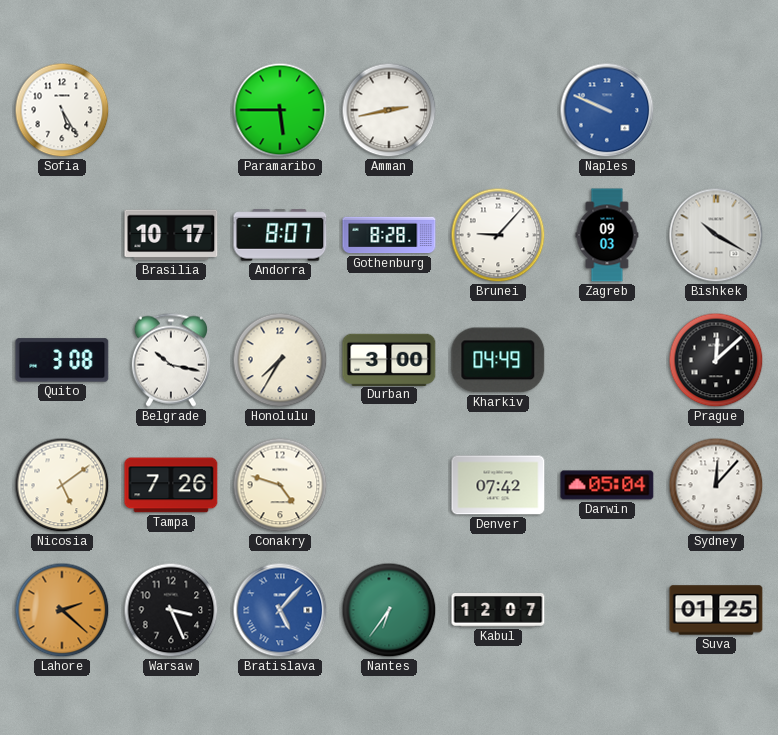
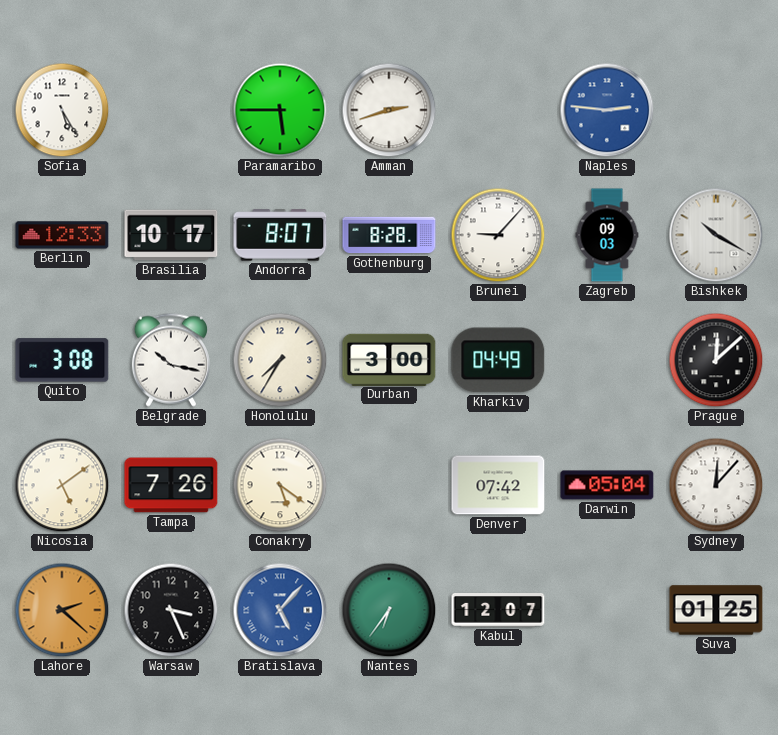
Amman: 2:43 -> 2:42
Naples: 9:49 -> 2:46
Berlin: none -> 12:33
Conakry: 4:48 -> 5:21
